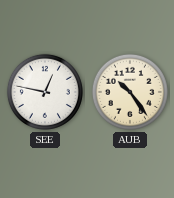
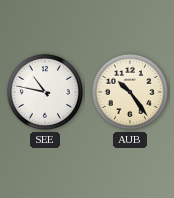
SEE: 12:47 -> 10:47
